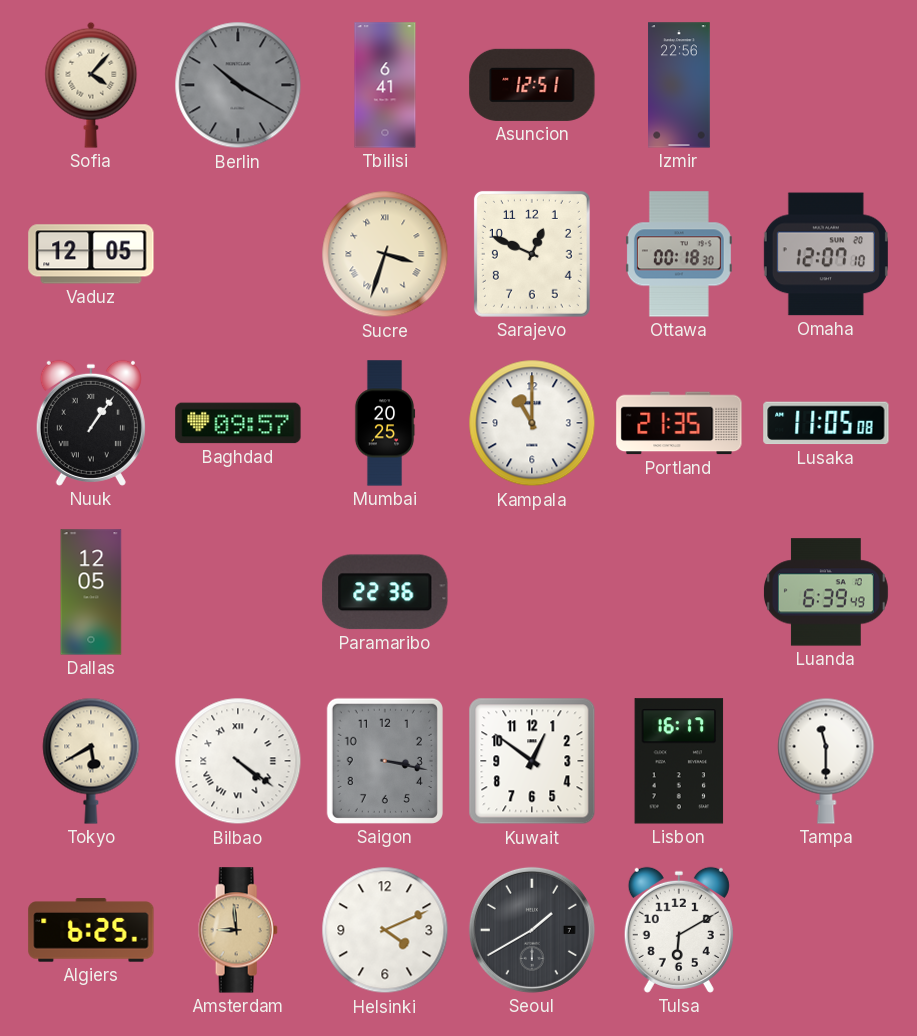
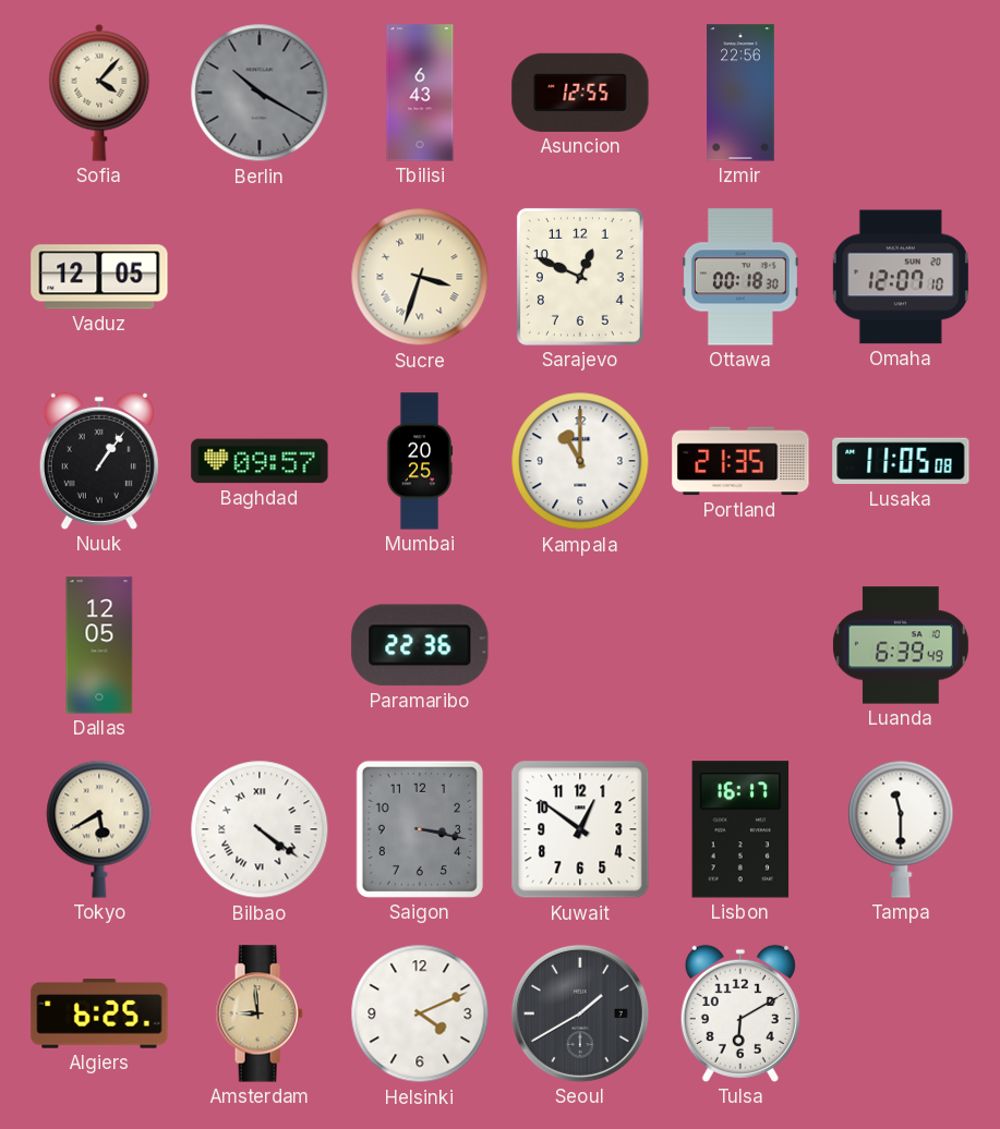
Tbilisi: 6:41 -> 6:43
Asuncion: 12:51 -> 12:55
